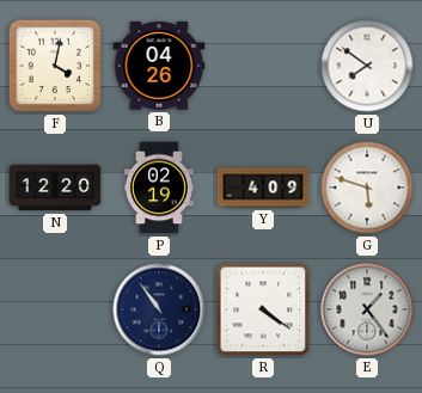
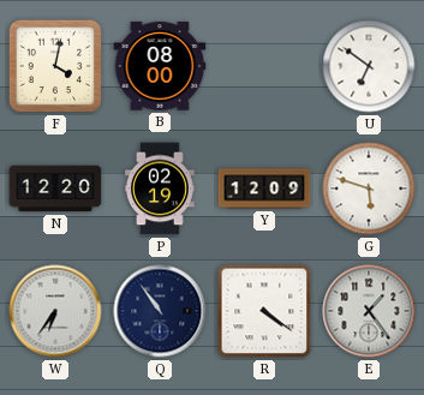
B: 04:26 -> 08:00
U: 7:51 -> 6:51
Y: 4:09 -> 12:09
W: none -> 6:36
